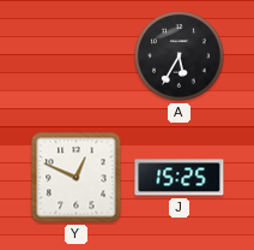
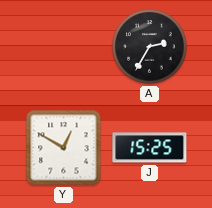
A: 5:35 -> 2:35
Y: 12:49 -> 12:50
